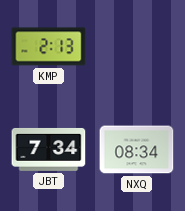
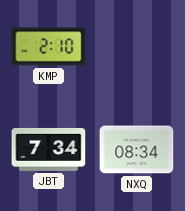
KMP: 2:13 -> 2:10
